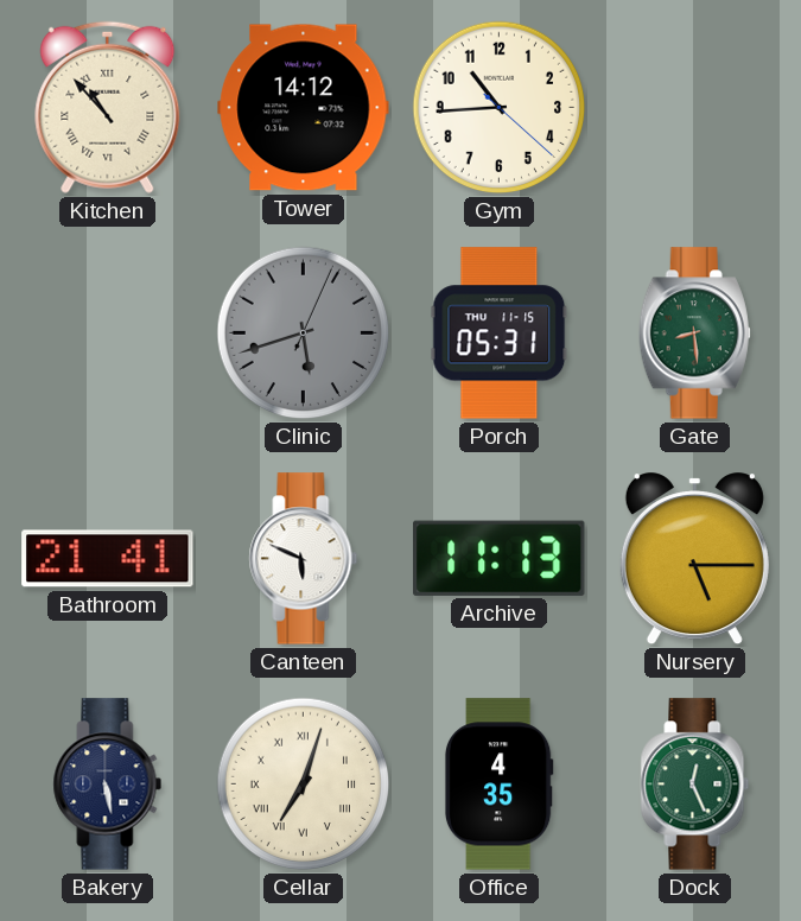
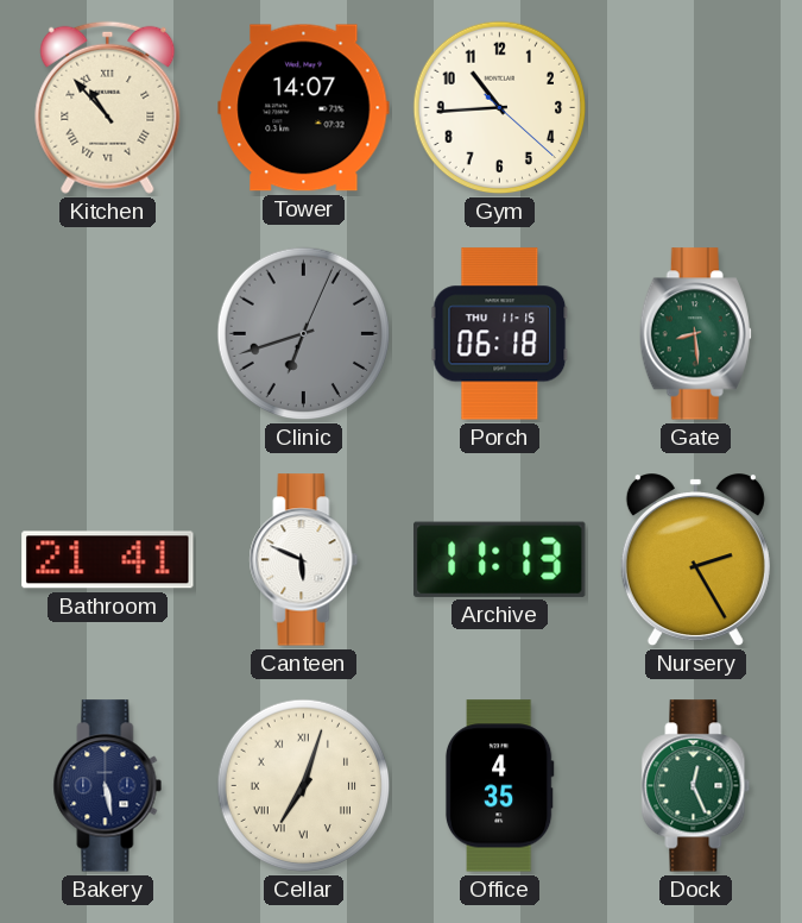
Tower: 14:12 -> 14:07
Clinic: 5:42 -> 6:42
Porch: 05:31 -> 06:18
Nursery: 5:15 -> 2:25
